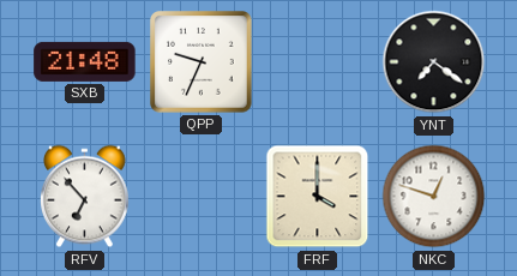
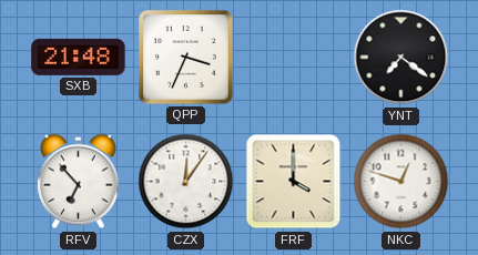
QPP: 9:34 -> 3:34
CZX: none -> 12:06
